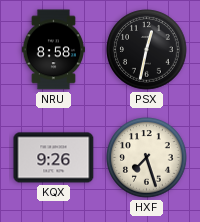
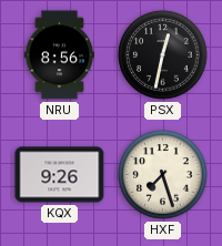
NRU: 8:58 -> 8:56
